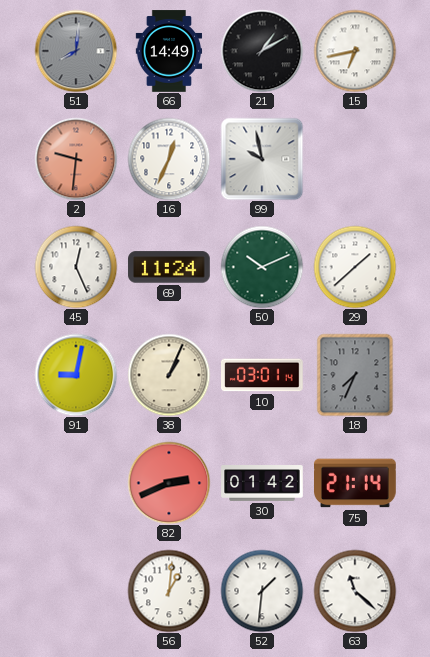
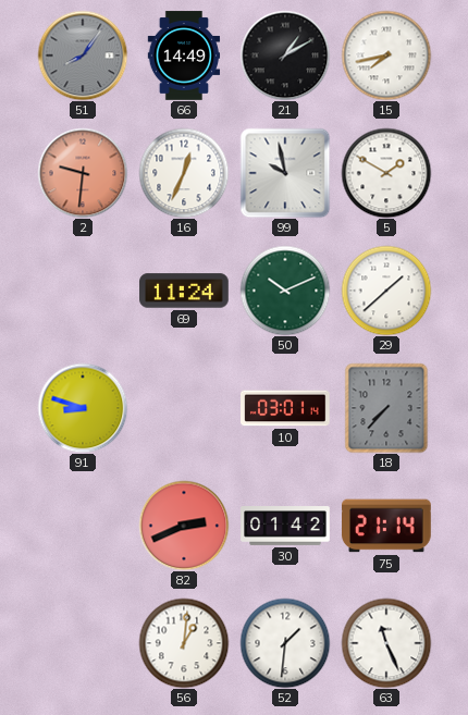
51: 8:01 -> 8:06
15: 6:43 -> 7:43
5: none -> 1:50
45: 12:26 -> none
91: 9:02 -> 8:48
38: 1:04 -> none
18: 7:34 -> 7:37
63: 11:22 -> 11:26
